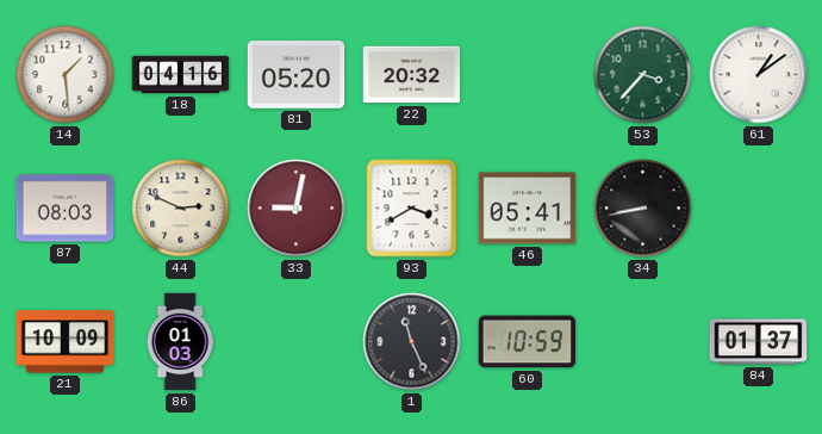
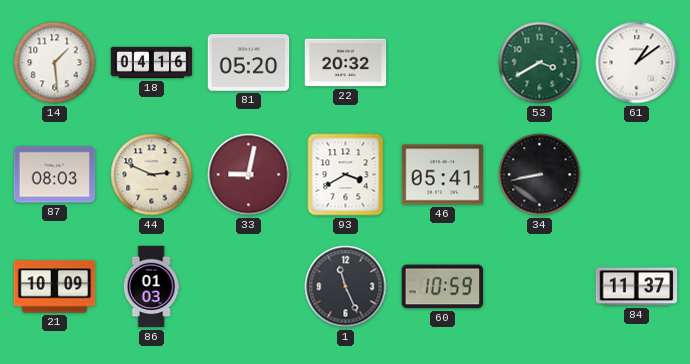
53: 3:37 -> 3:40
84: 01:37 -> 11:37
